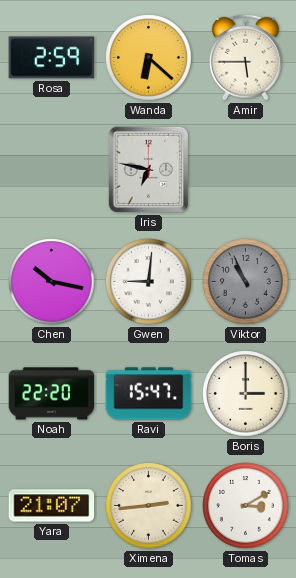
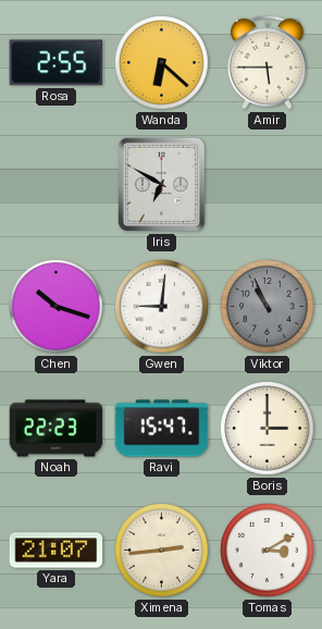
Rosa: 2:59 -> 2:55
Iris: 6:47 -> 6:50
Chen: 10:17 -> 10:18
Noah: 22:20 -> 22:23
